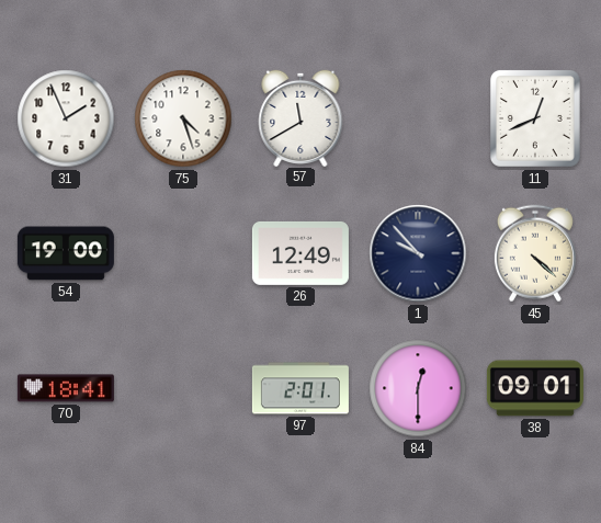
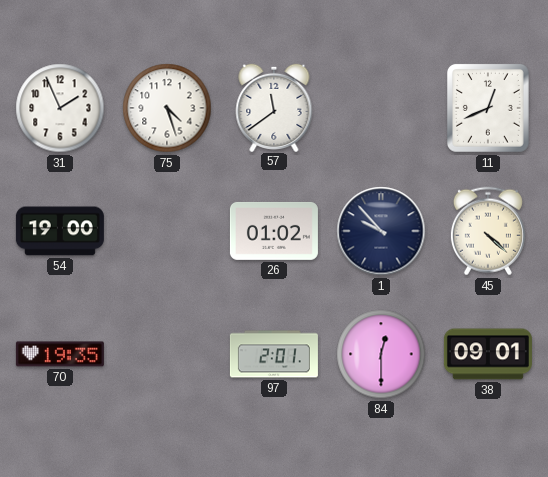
57: 11:40 -> 11:39
26: 12:49 -> 01:02
70: 18:41 -> 19:35
